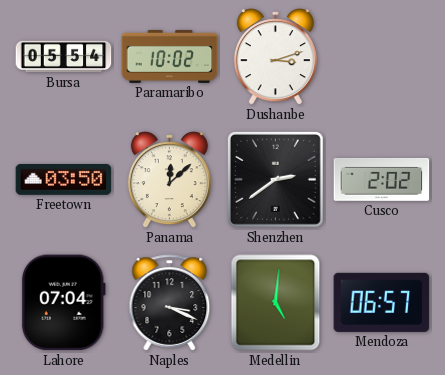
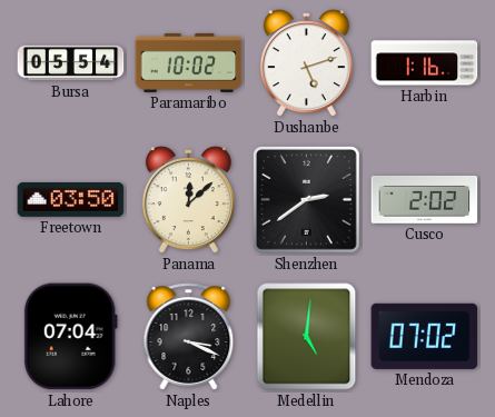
Dushanbe: 3:12 -> 5:12
Harbin: none -> 1:16
Mendoza: 06:57 -> 07:02
